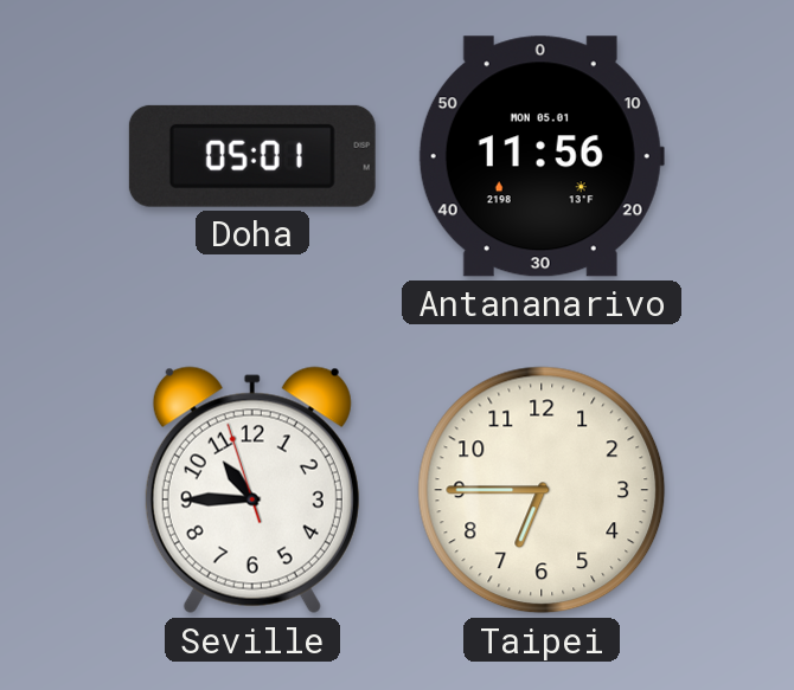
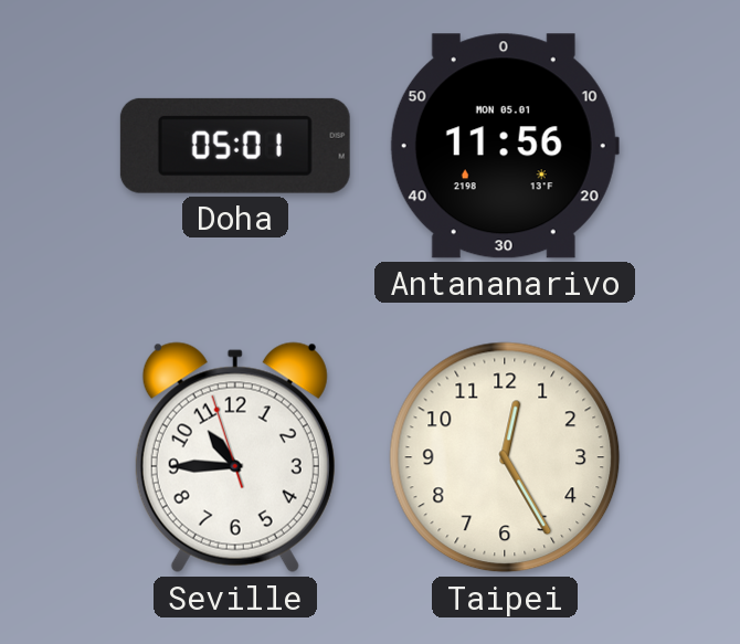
Taipei: 6:45 -> 12:25
